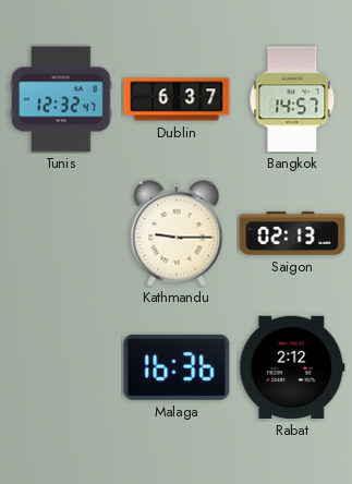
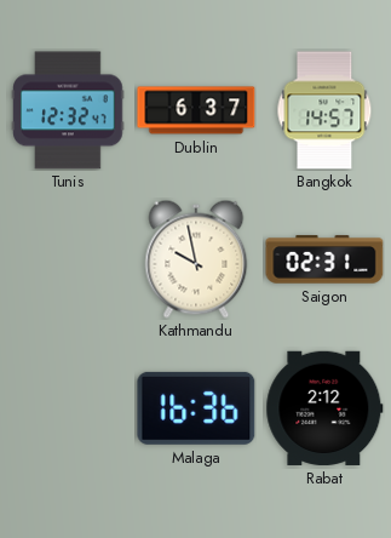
Kathmandu: 9:15 -> 9:58
Saigon: 02:13 -> 02:31
